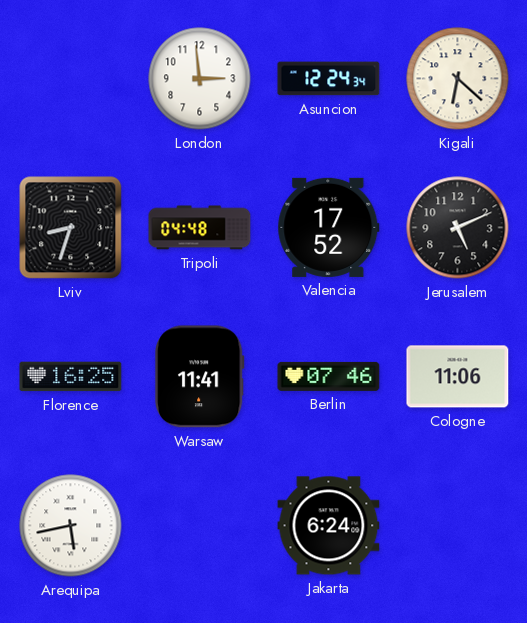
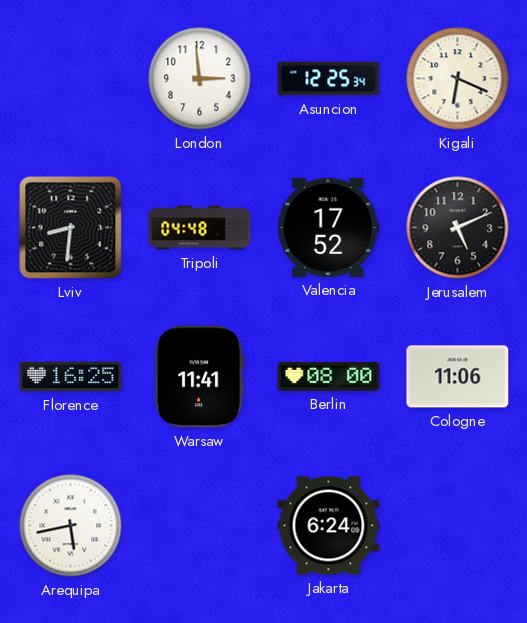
Asuncion: 12:24 -> 12:25
Kigali: 6:22 -> 6:19
Lviv: 8:33 -> 8:31
Berlin: 07:46 -> 08:00
